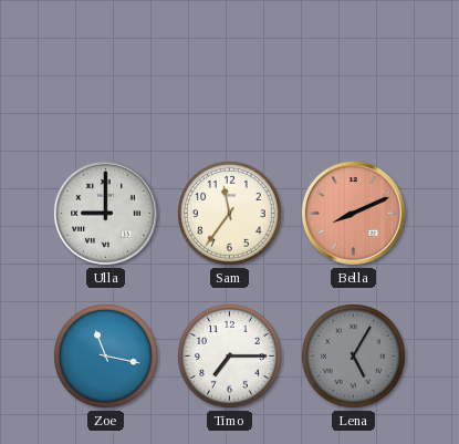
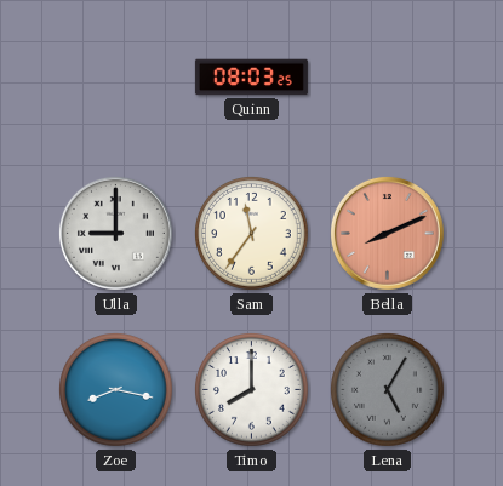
Quinn: none -> 08:03
Zoe: 11:17 -> 8:17
Timo: 7:15 -> 8:00
